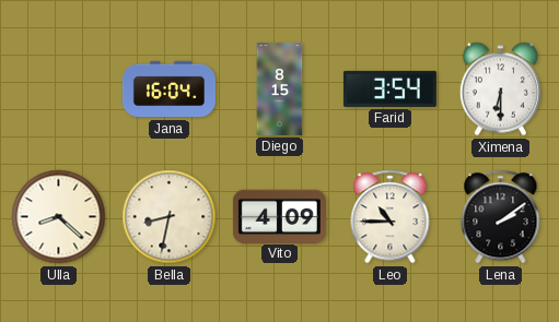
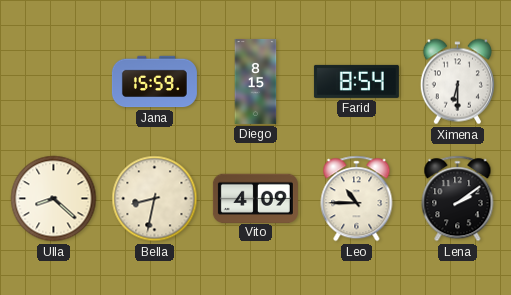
Jana: 16:04 -> 15:59
Farid: 3:54 -> 8:54
